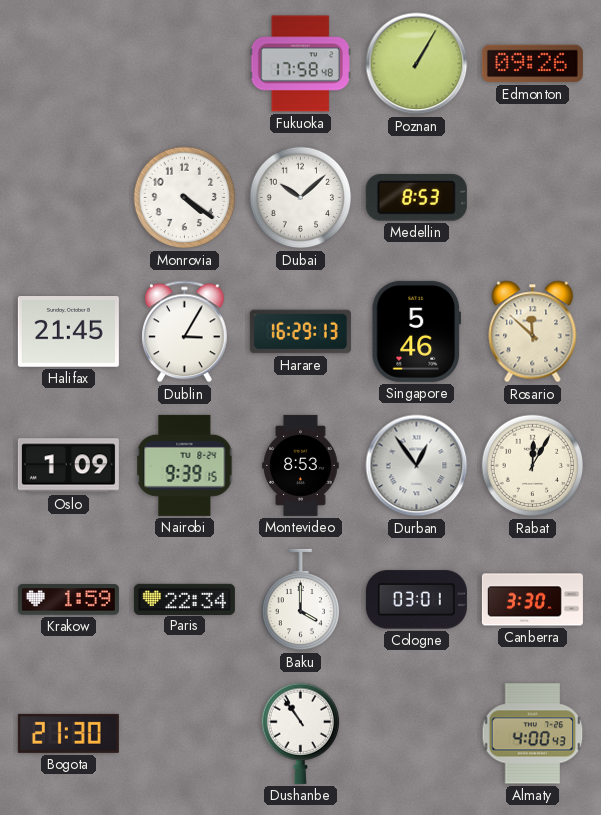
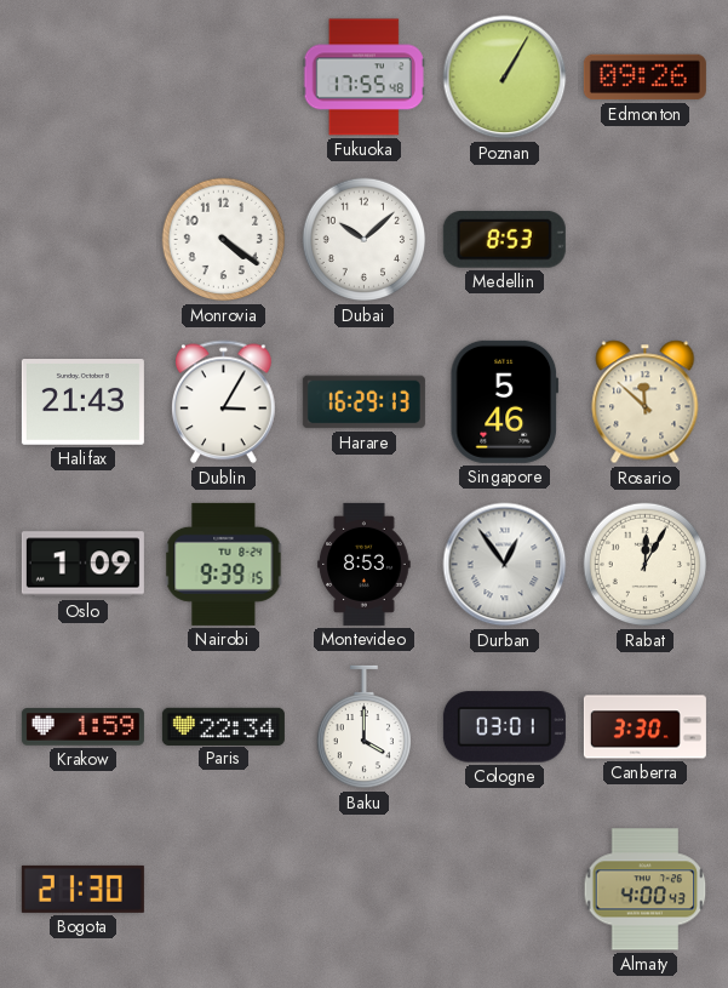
Fukuoka: 17:58 -> 17:55
Halifax: 21:45 -> 21:43
Dushanbe: 10:54 -> none
